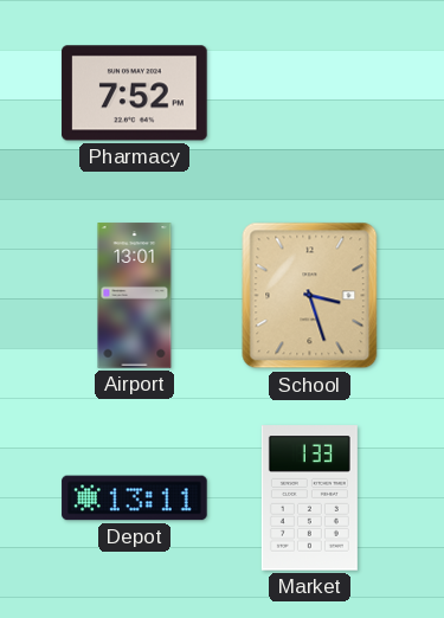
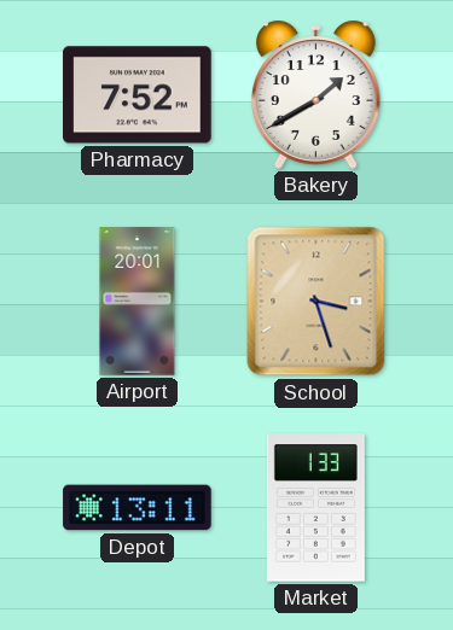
Bakery: none -> 1:40
Airport: 13:01 -> 20:01
